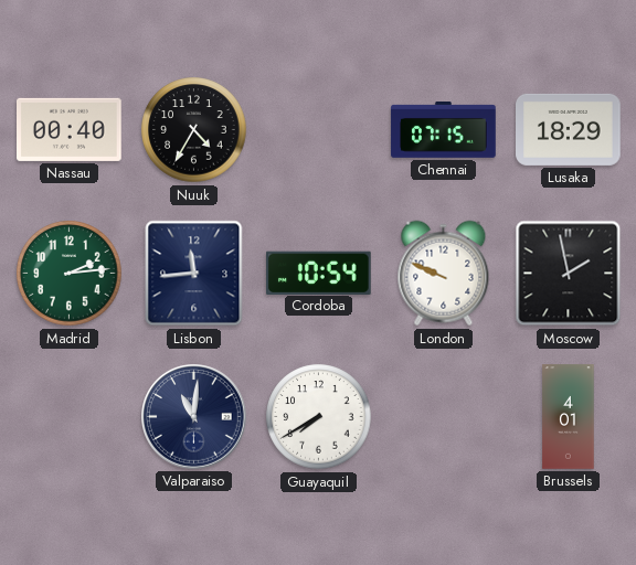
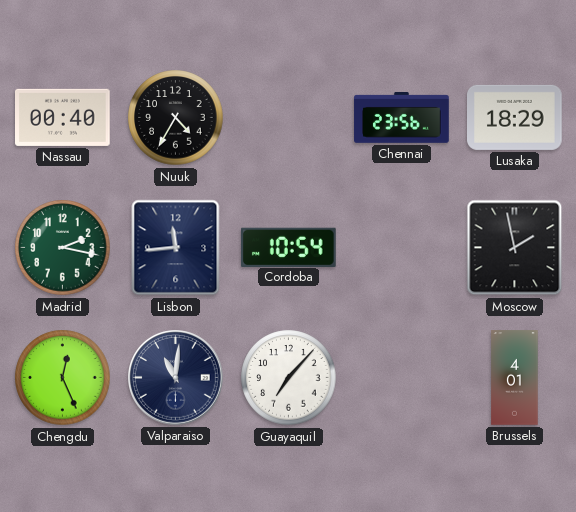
Chennai: 07:15 -> 23:56
Madrid: 2:14 -> 2:17
London: 9:49 -> none
Chengdu: none -> 12:26
Guayaquil: 7:40 -> 7:07
